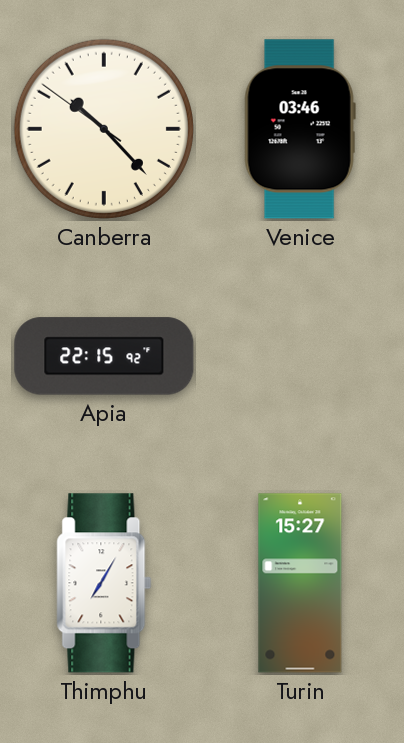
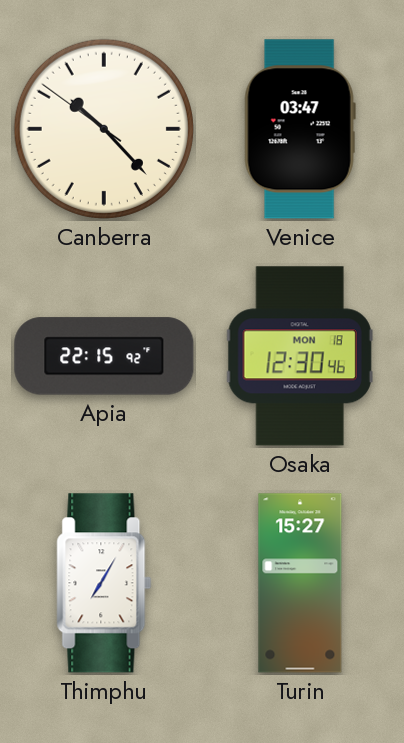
Venice: 03:46 -> 03:47
Osaka: none -> 12:30
